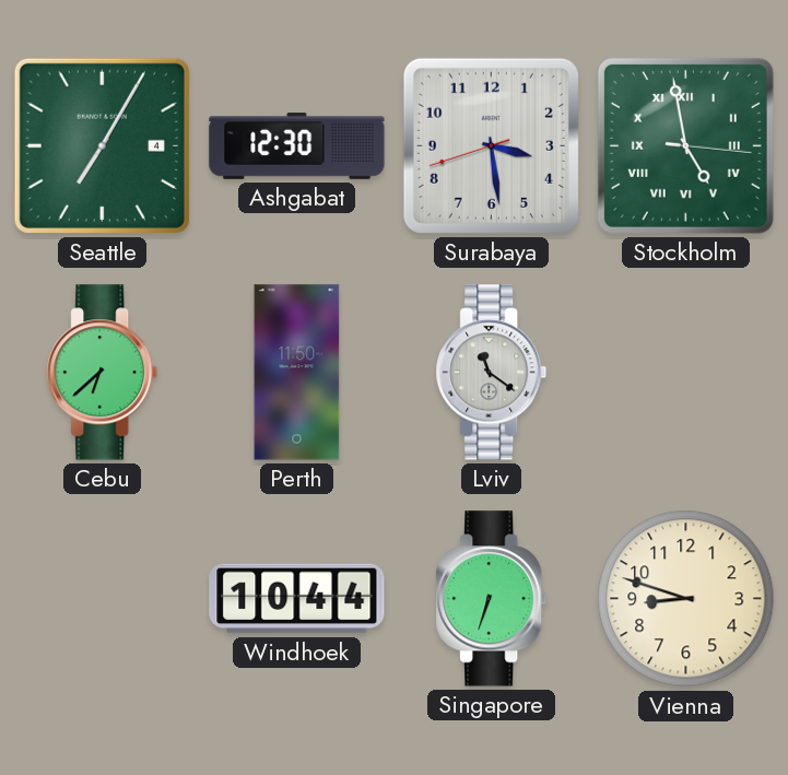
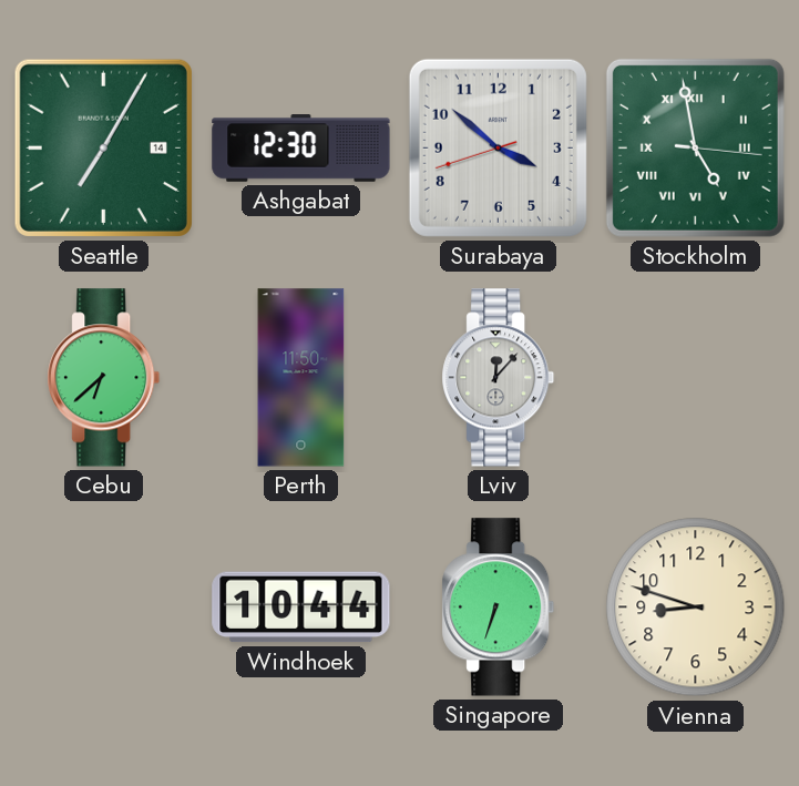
Seattle date: 4 -> 14
Surabaya: 3:28 -> 3:51
Lviv: 11:21 -> 12:07
